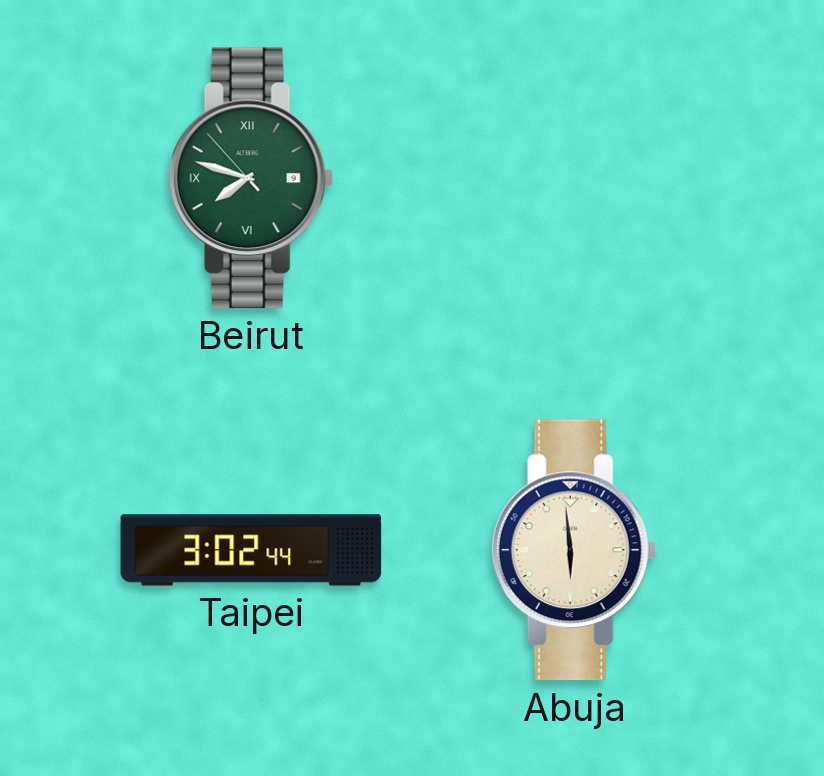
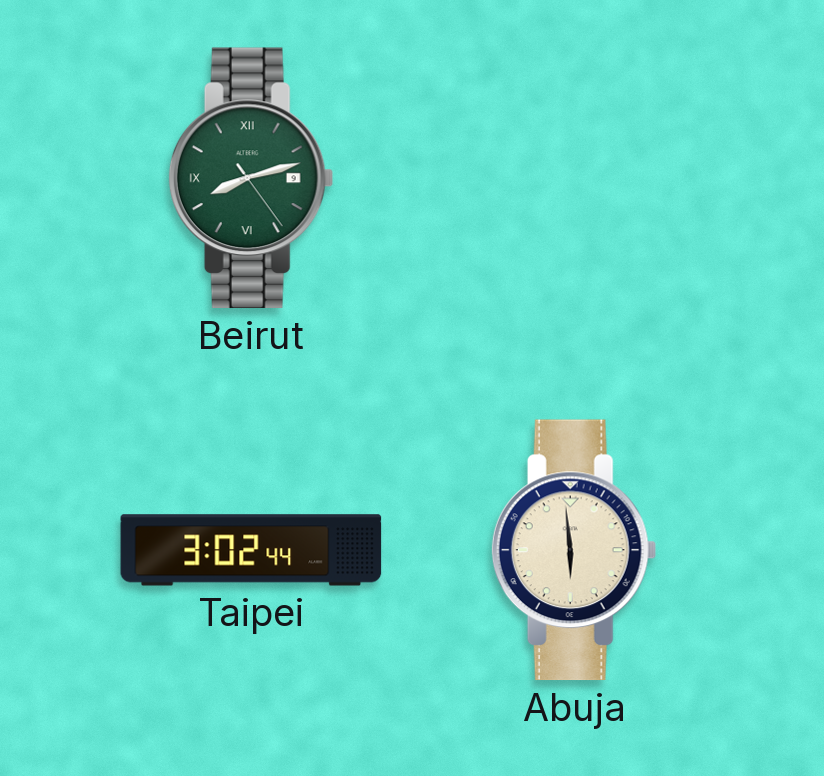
Beirut: 7:47 -> 8:12
